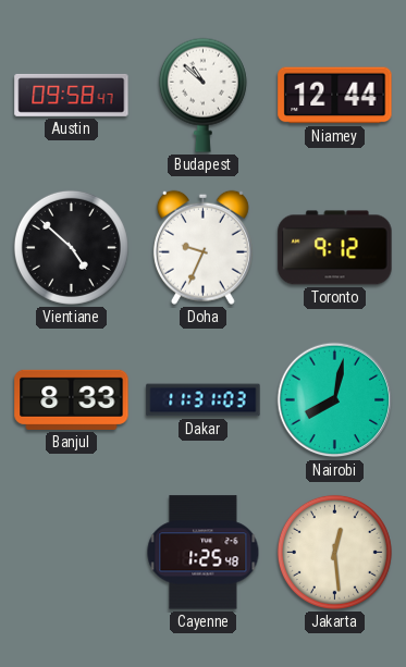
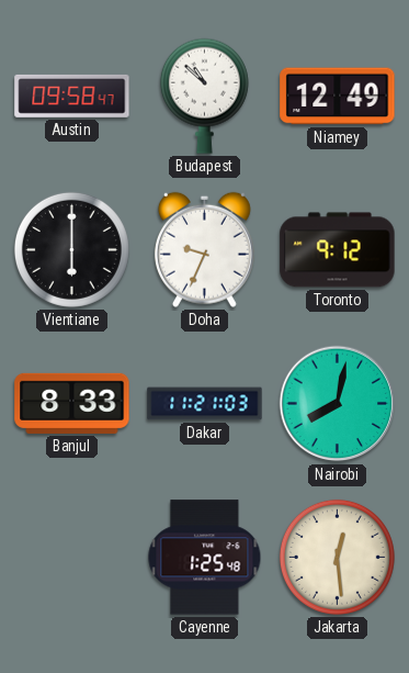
Niamey: 12:44 -> 12:49
Vientiane: 4:52 -> 6:00
Dakar: 11:31 -> 11:21
